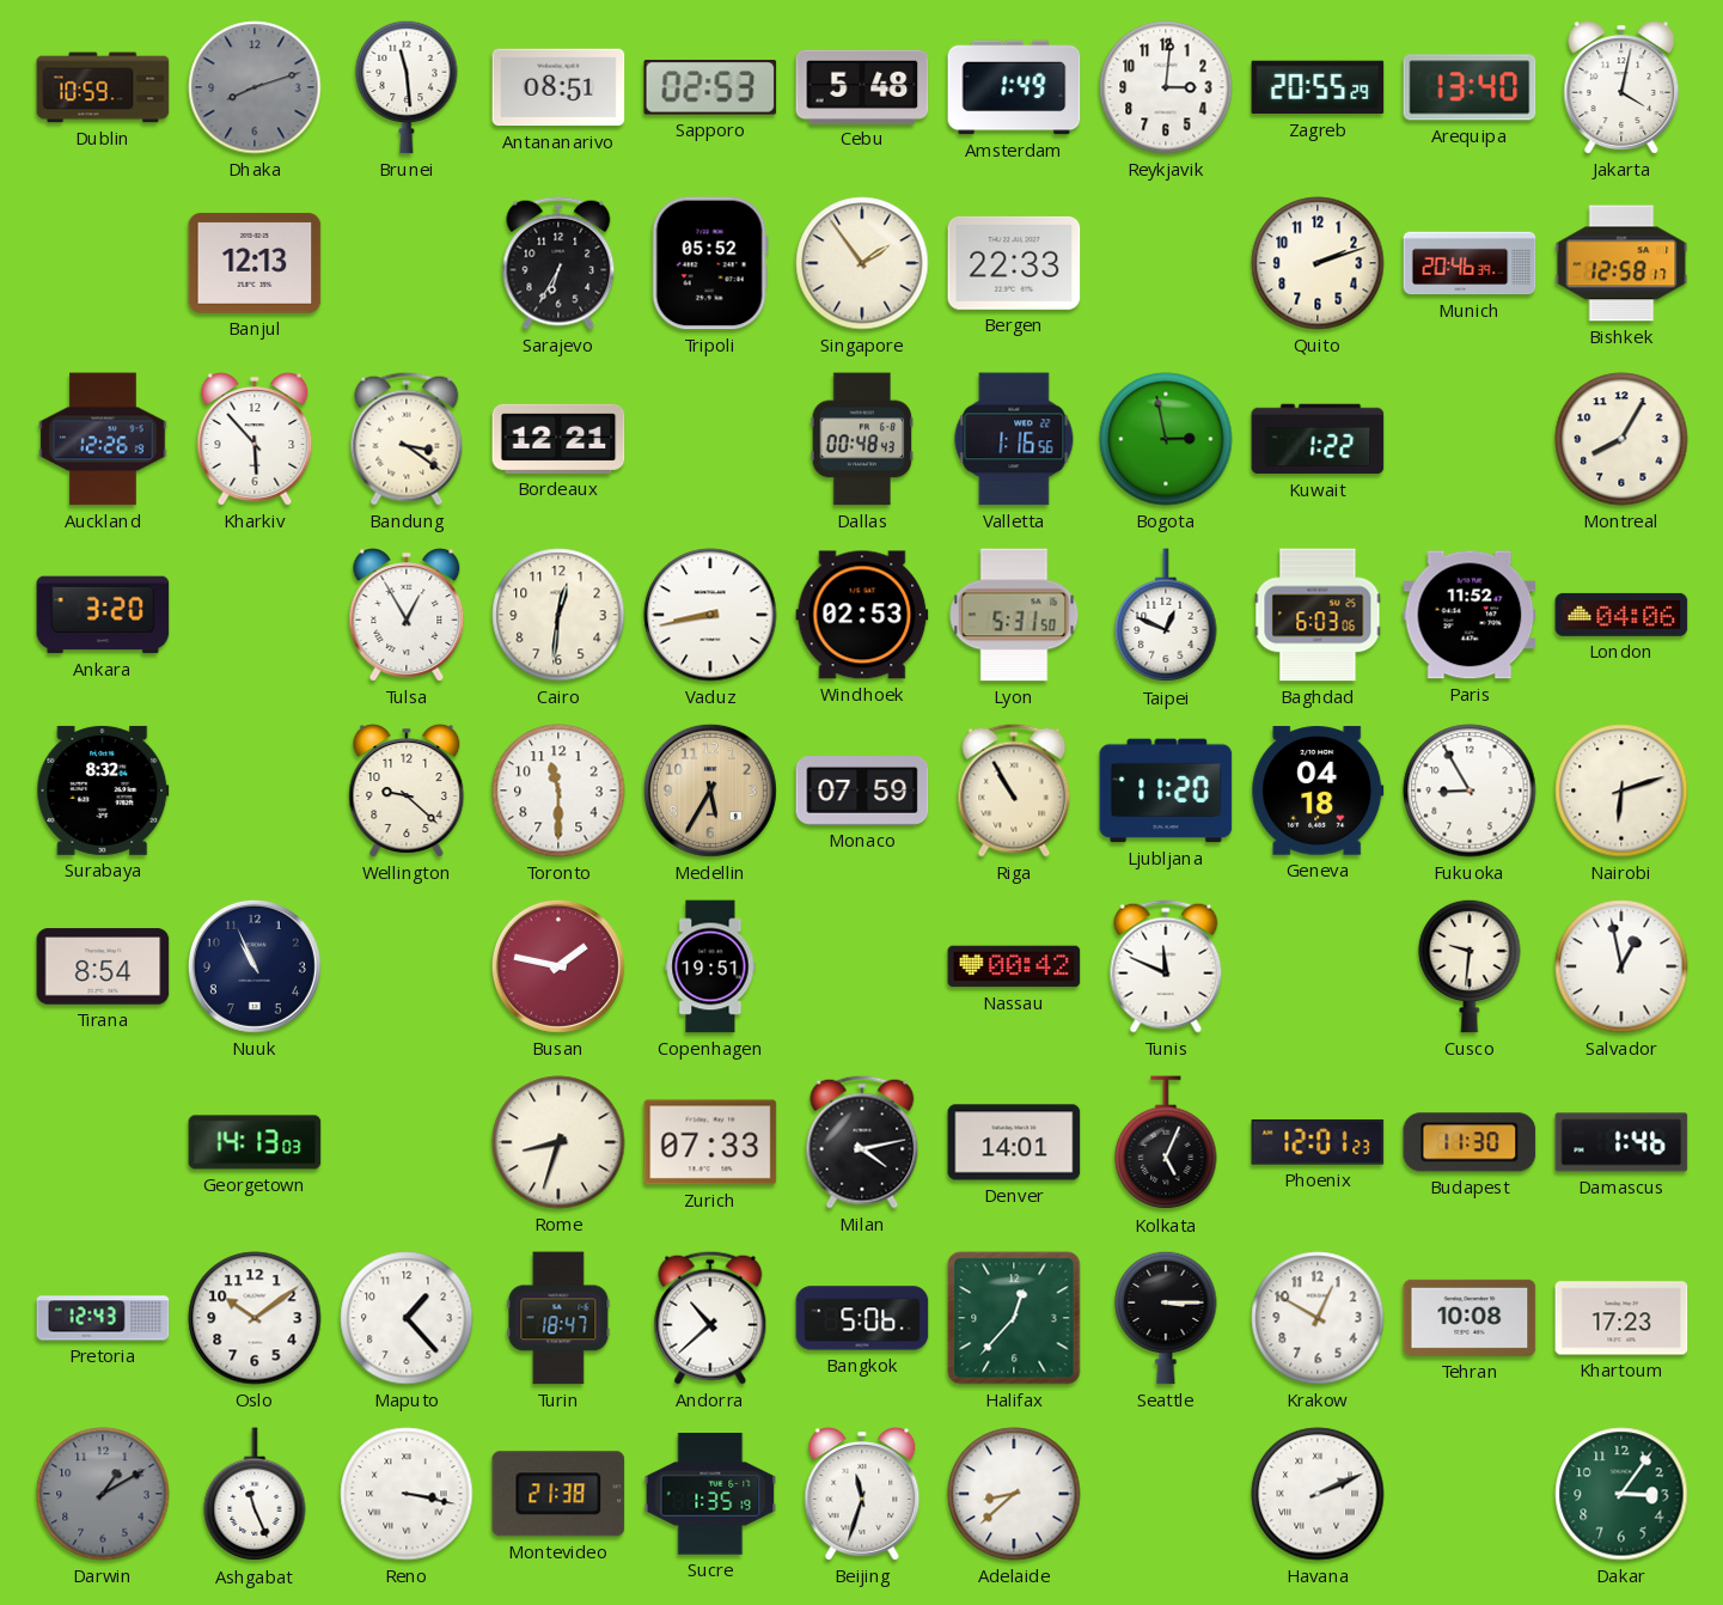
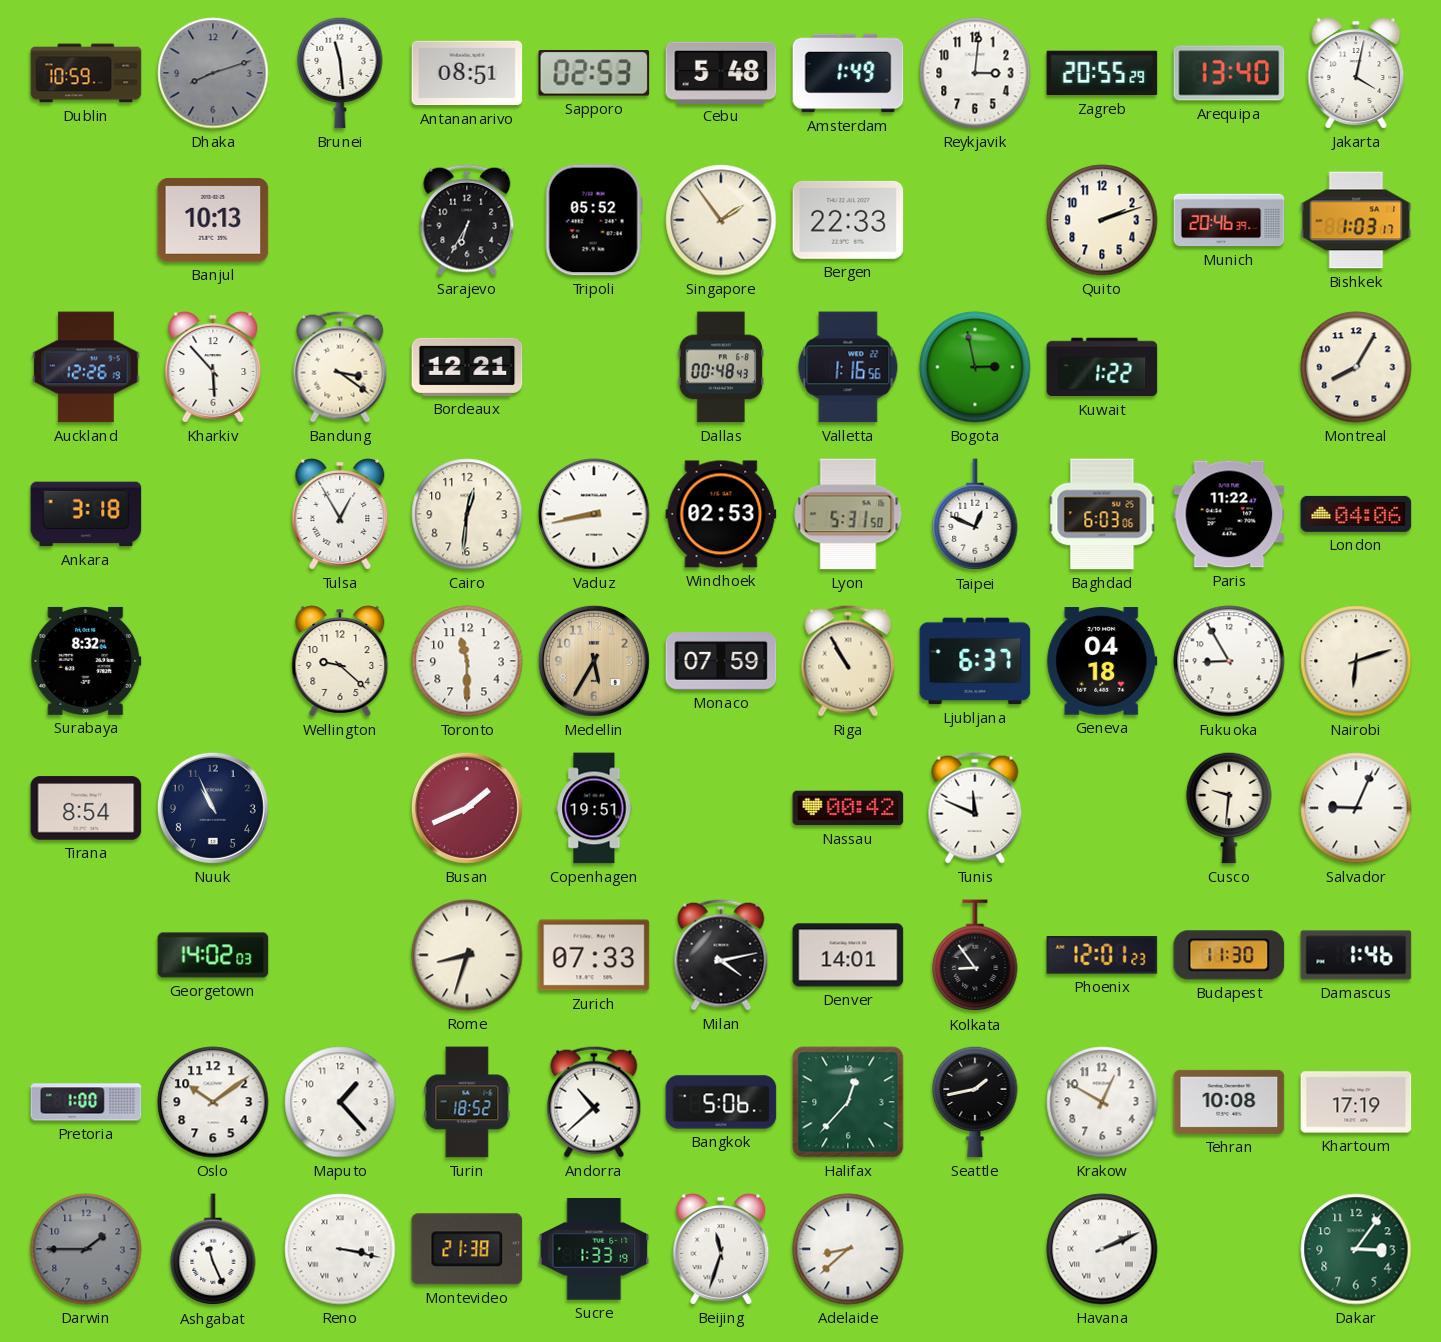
Banjul: 12:13 -> 10:13
Bishkek: 12:58 -> 1:03
Ankara: 3:20 -> 3:18
Paris: 11:52 -> 11:22
Ljubljana: 11:20 -> 6:37
Busan: 1:47 -> 1:41
Salvador: 12:58 -> 9:04
Georgetown: 14:13 -> 14:02
Kolkata: 5:04 -> 8:54
Pretoria: 12:43 -> 1:00
Turin: 18:47 -> 18:52
Seattle: 3:15 -> 1:43
Khartoum: 17:23 -> 17:19
Darwin: 1:10 -> 1:45
Sucre: 1:35 -> 1:33
